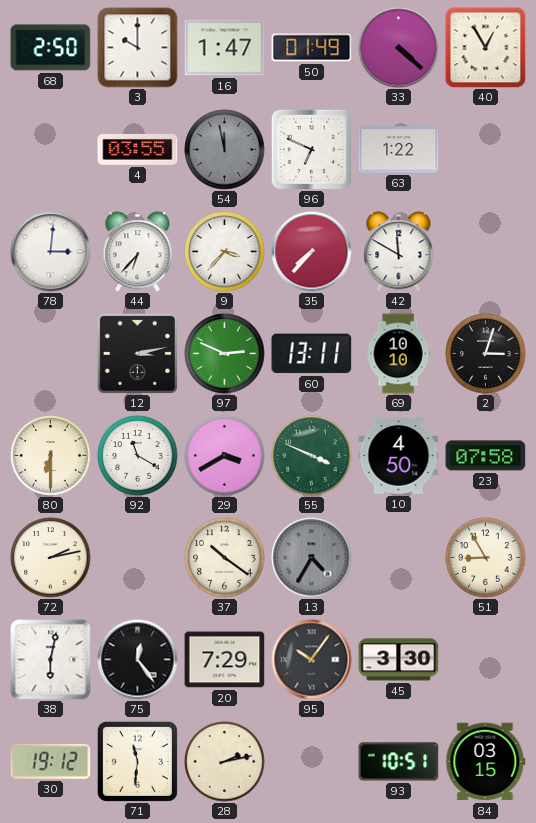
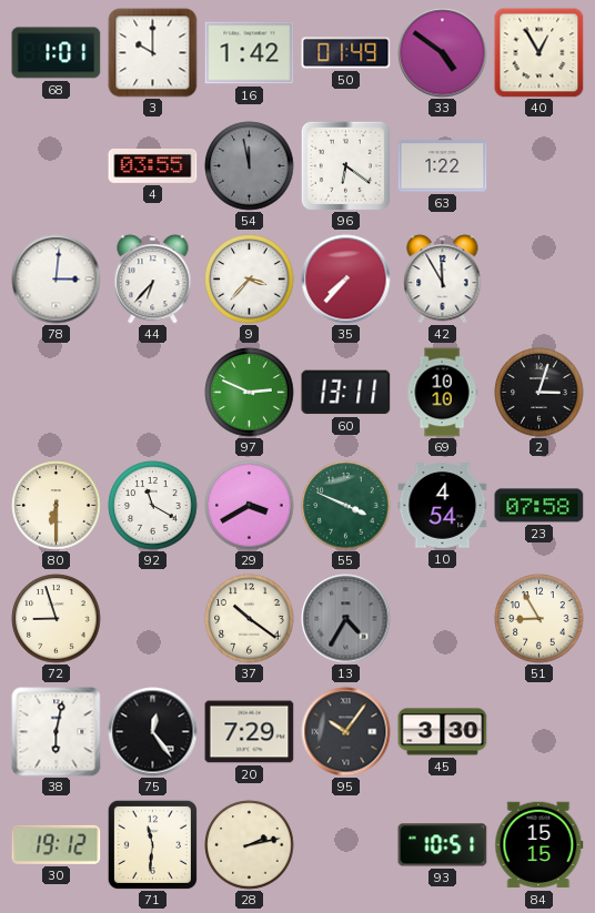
68: 2:50 -> 1:01
16: 1:47 -> 1:42
33: 4:22 -> 4:51
96: 6:49 -> 6:21
42: 11:50 -> 11:55
12: 3:13 -> none
10: 4:50 -> 4:54
72: 2:13 -> 8:57
84: 03:15 -> 15:15
